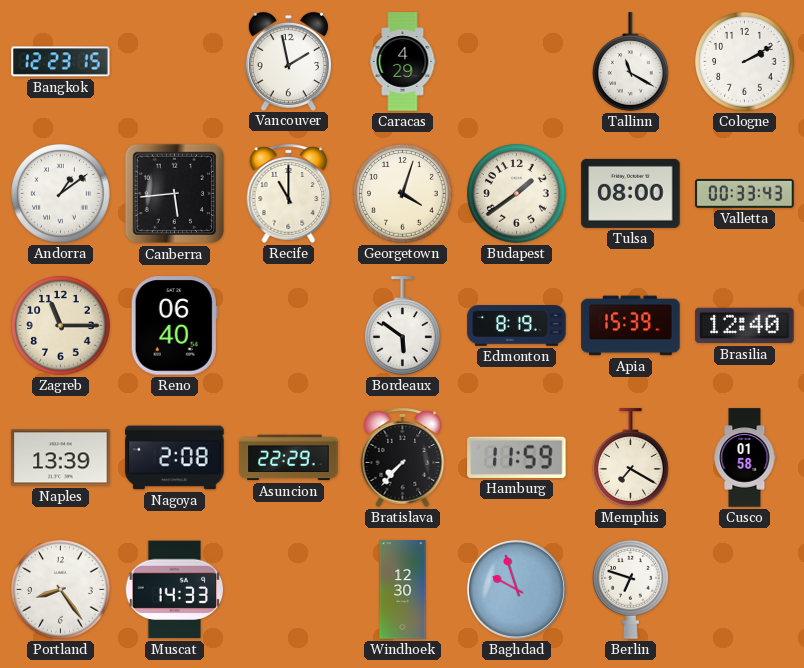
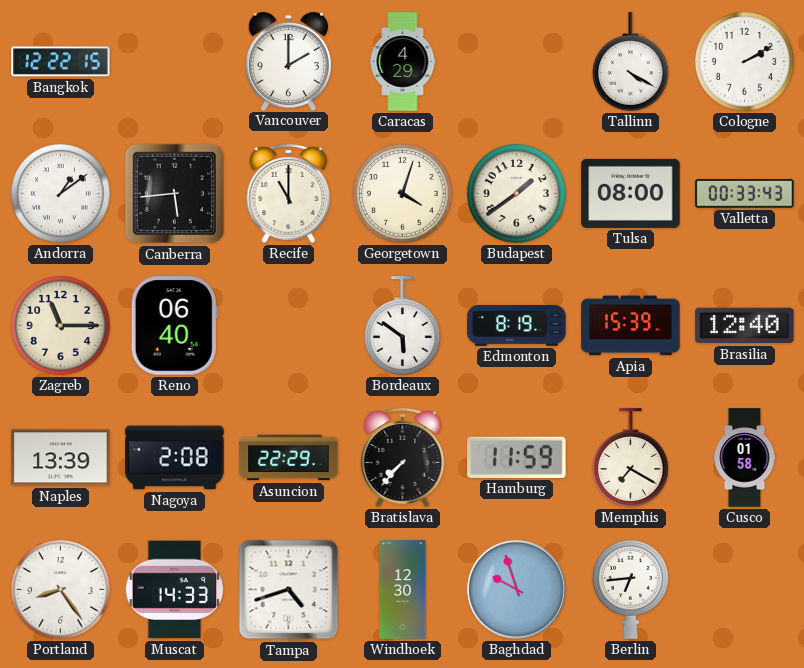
Bangkok: 12:23 -> 12:22
Vancouver: 1:58 -> 2:00
Tallinn: 11:20 -> 4:20
Tampa: none -> 4:42
Berlin: 6:48 -> 6:44
